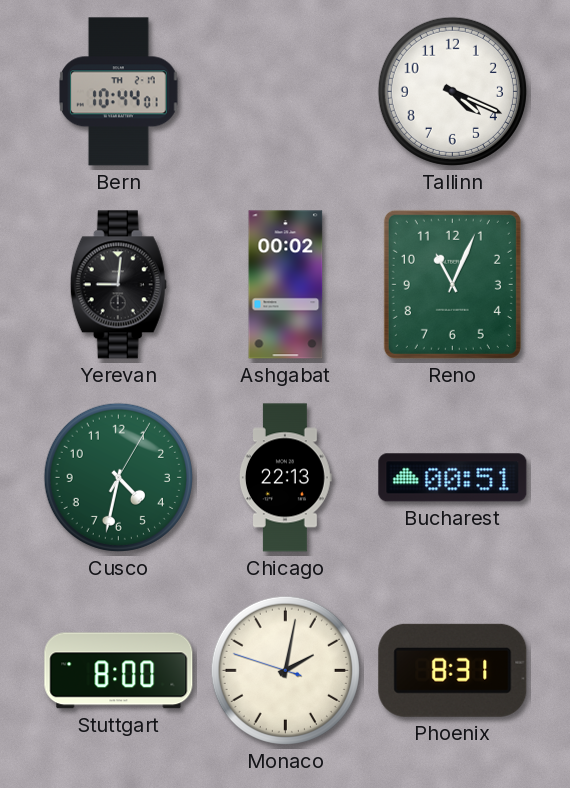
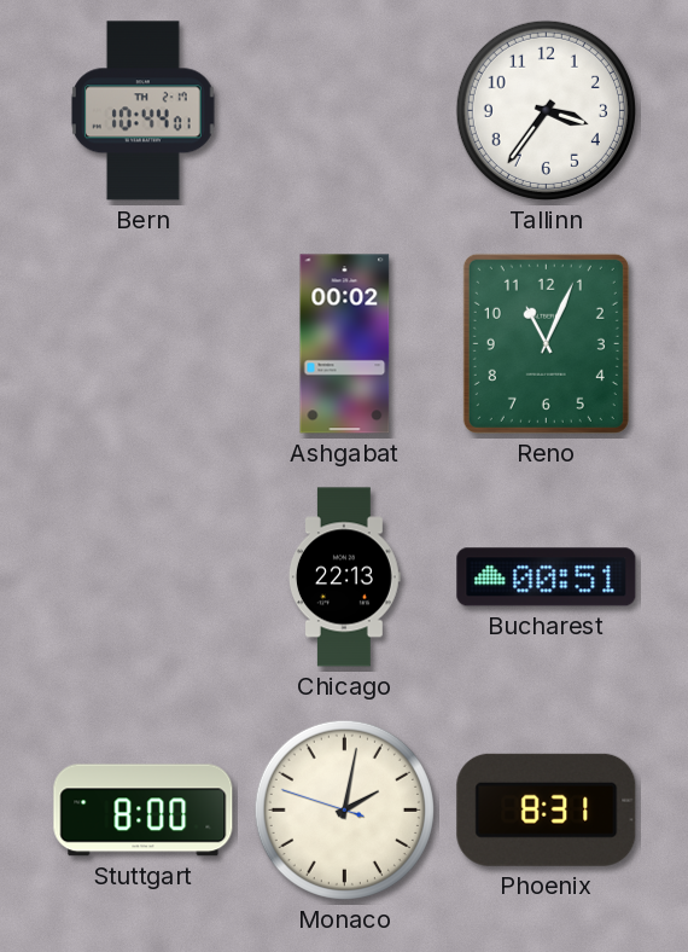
Tallinn: 4:19 -> 3:36
Yerevan: 9:01 -> none
Cusco: 4:32 -> none
